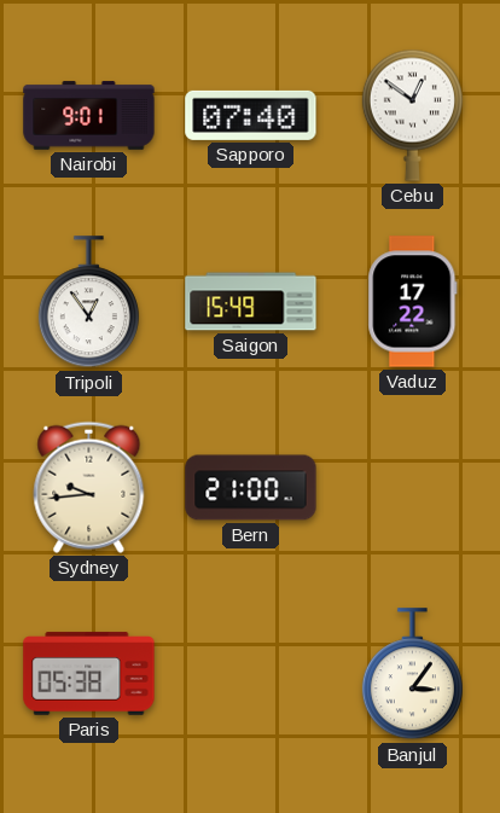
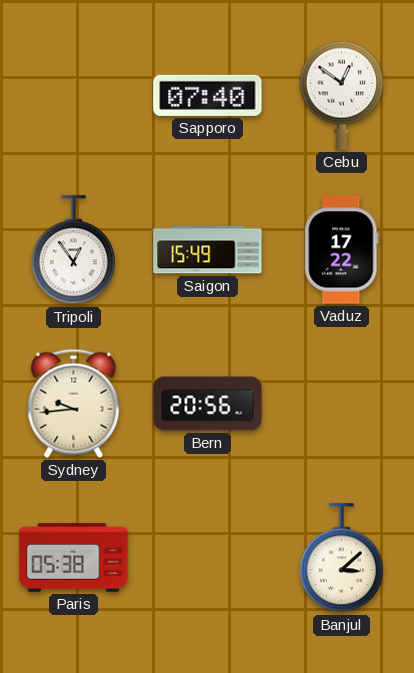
Nairobi: 9:01 -> none
Bern: 21:00 -> 20:56
Banjul: 3:06 -> 3:08
